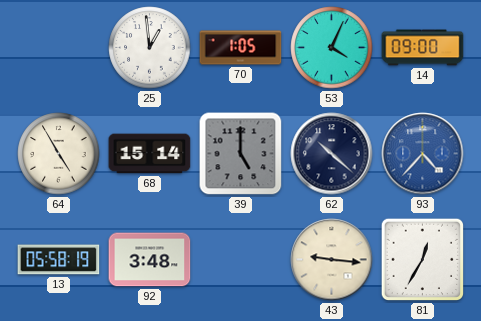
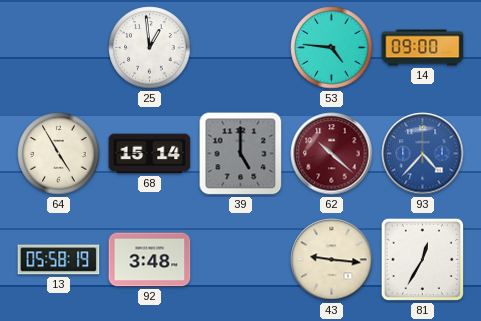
70: 1:05 -> none
53: 4:04 -> 4:46
62 dial: navy -> burgundy
